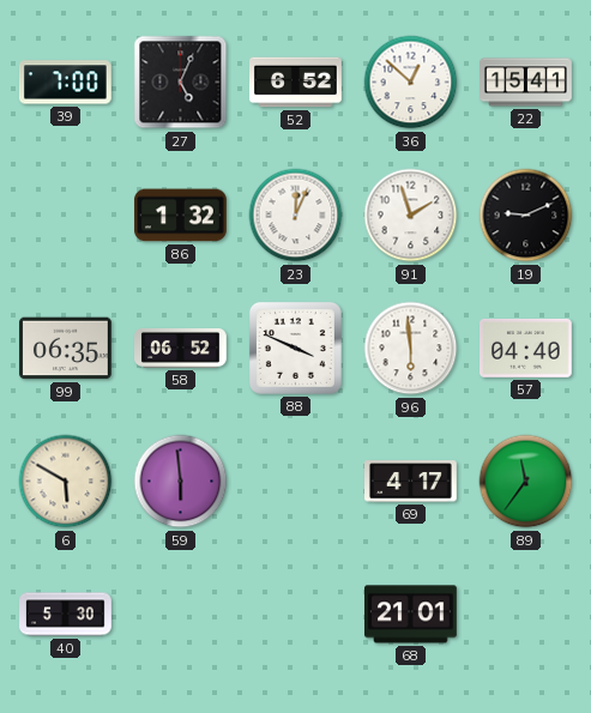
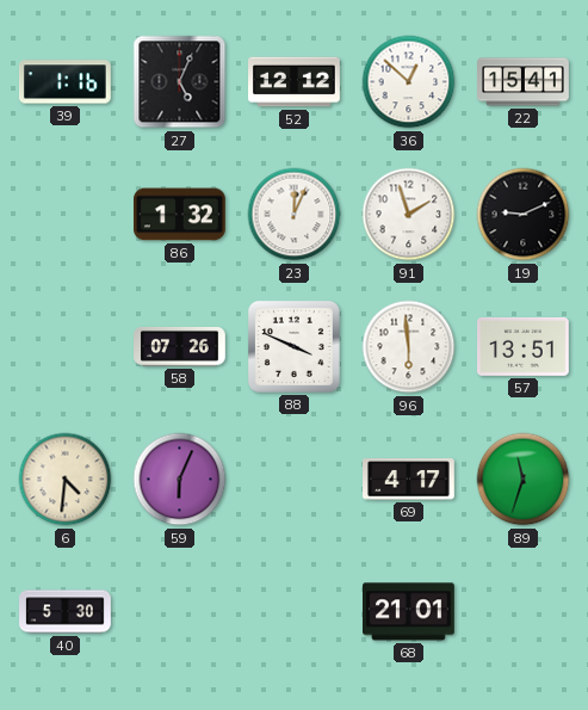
39: 7:00 -> 1:16
52: 6:52 -> 12:12
99: 06:35 -> none
58: 06:52 -> 07:26
57: 04:40 -> 13:51
6: 5:50 -> 4:31
59: 5:59 -> 6:04
89: 11:36 -> 11:33
